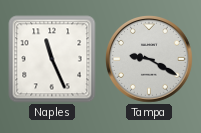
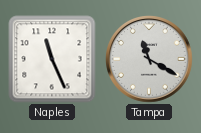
Tampa: 9:20 -> 11:20
